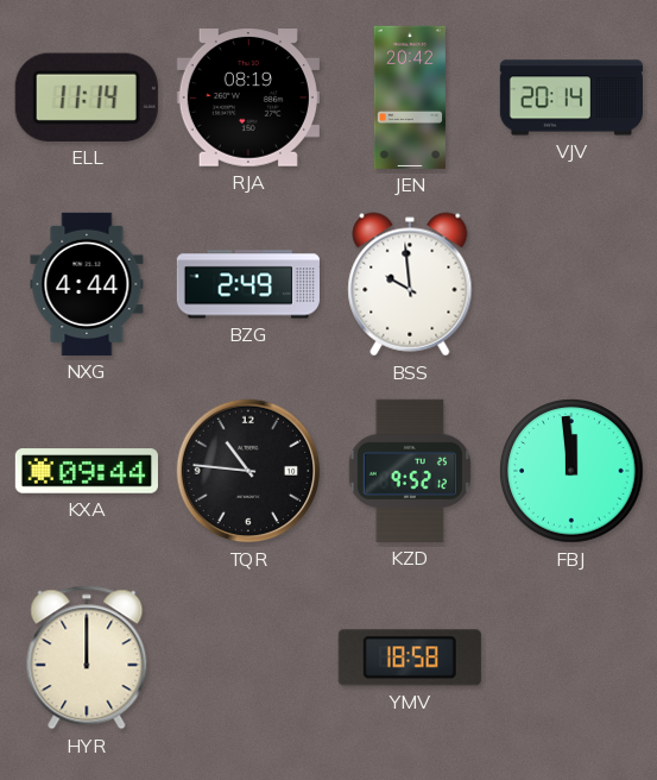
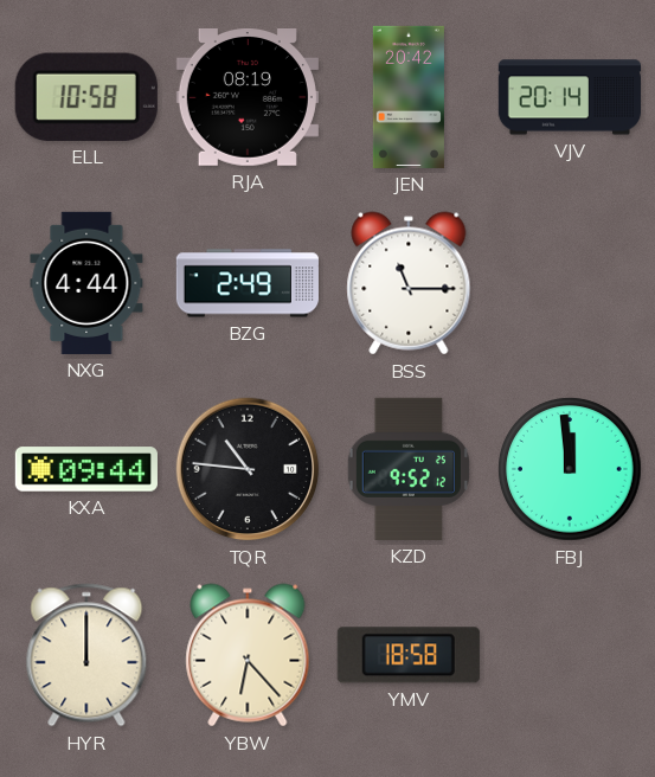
ELL: 11:14 -> 10:58
BSS: 9:59 -> 11:15
YBW: none -> 6:23
